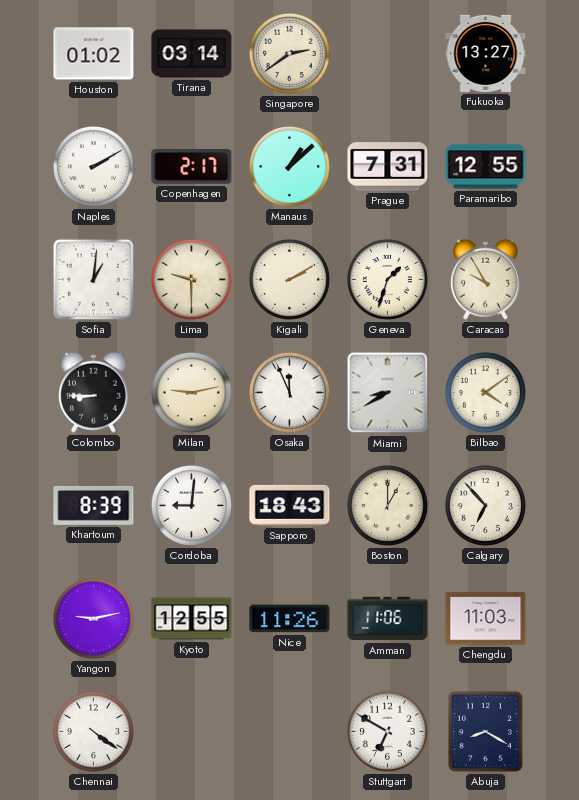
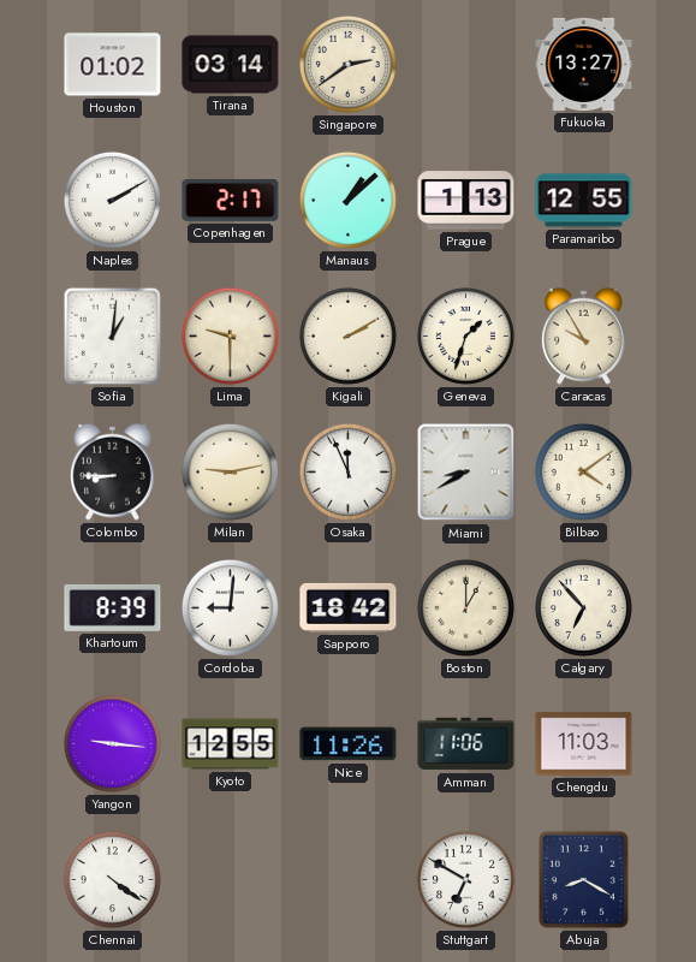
Prague: 7:31 -> 1:13
Sapporo: 18:43 -> 18:42
Yangon: 9:13 -> 9:16
